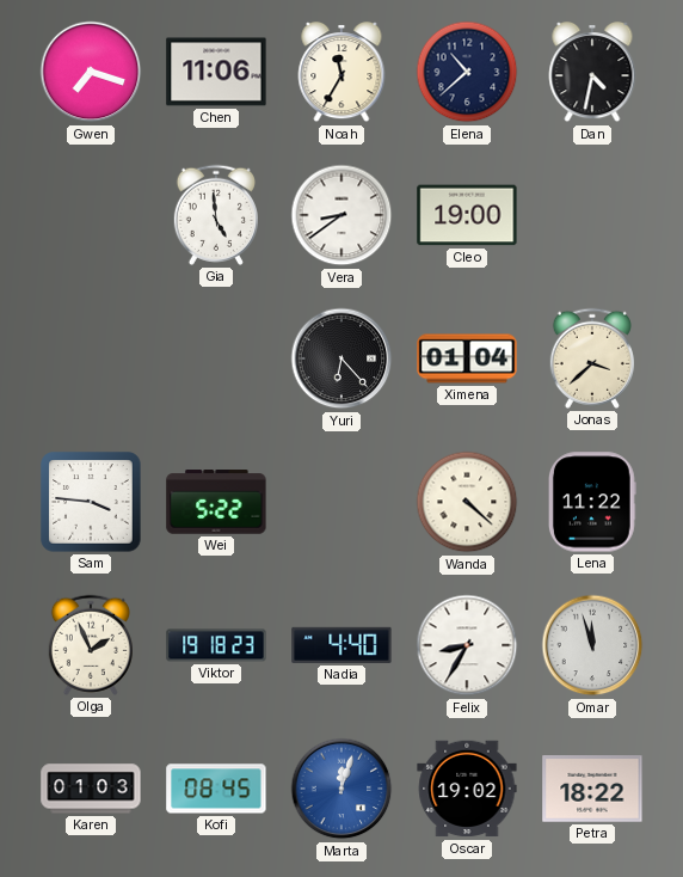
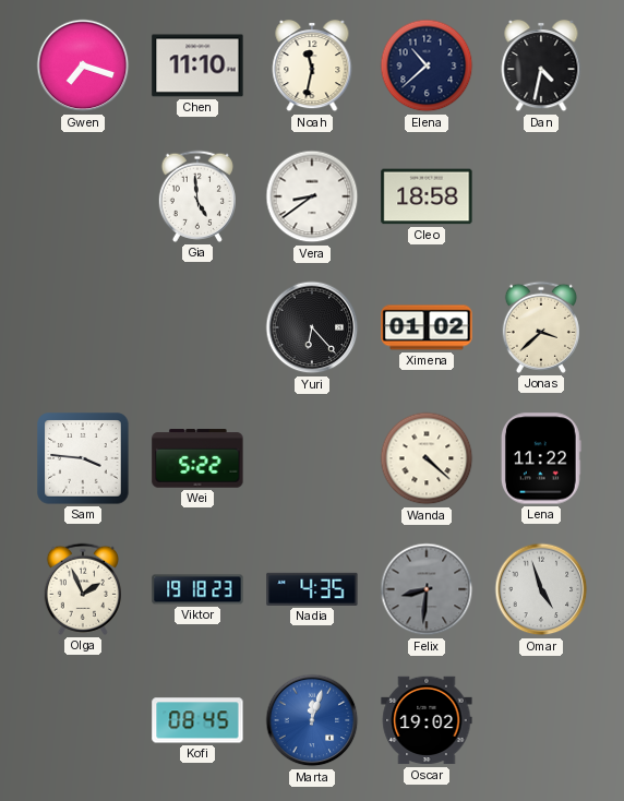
Chen: 11:06 -> 11:10
Noah: 11:35 -> 11:32
Cleo: 19:00 -> 18:58
Ximena: 01:04 -> 01:02
Nadia: 4:40 -> 4:35
Felix: 8:35 -> 8:31
Felix dial: white -> grey
Omar: 11:57 -> 4:57
Karen: 01:03 -> none
Petra: 18:22 -> none
